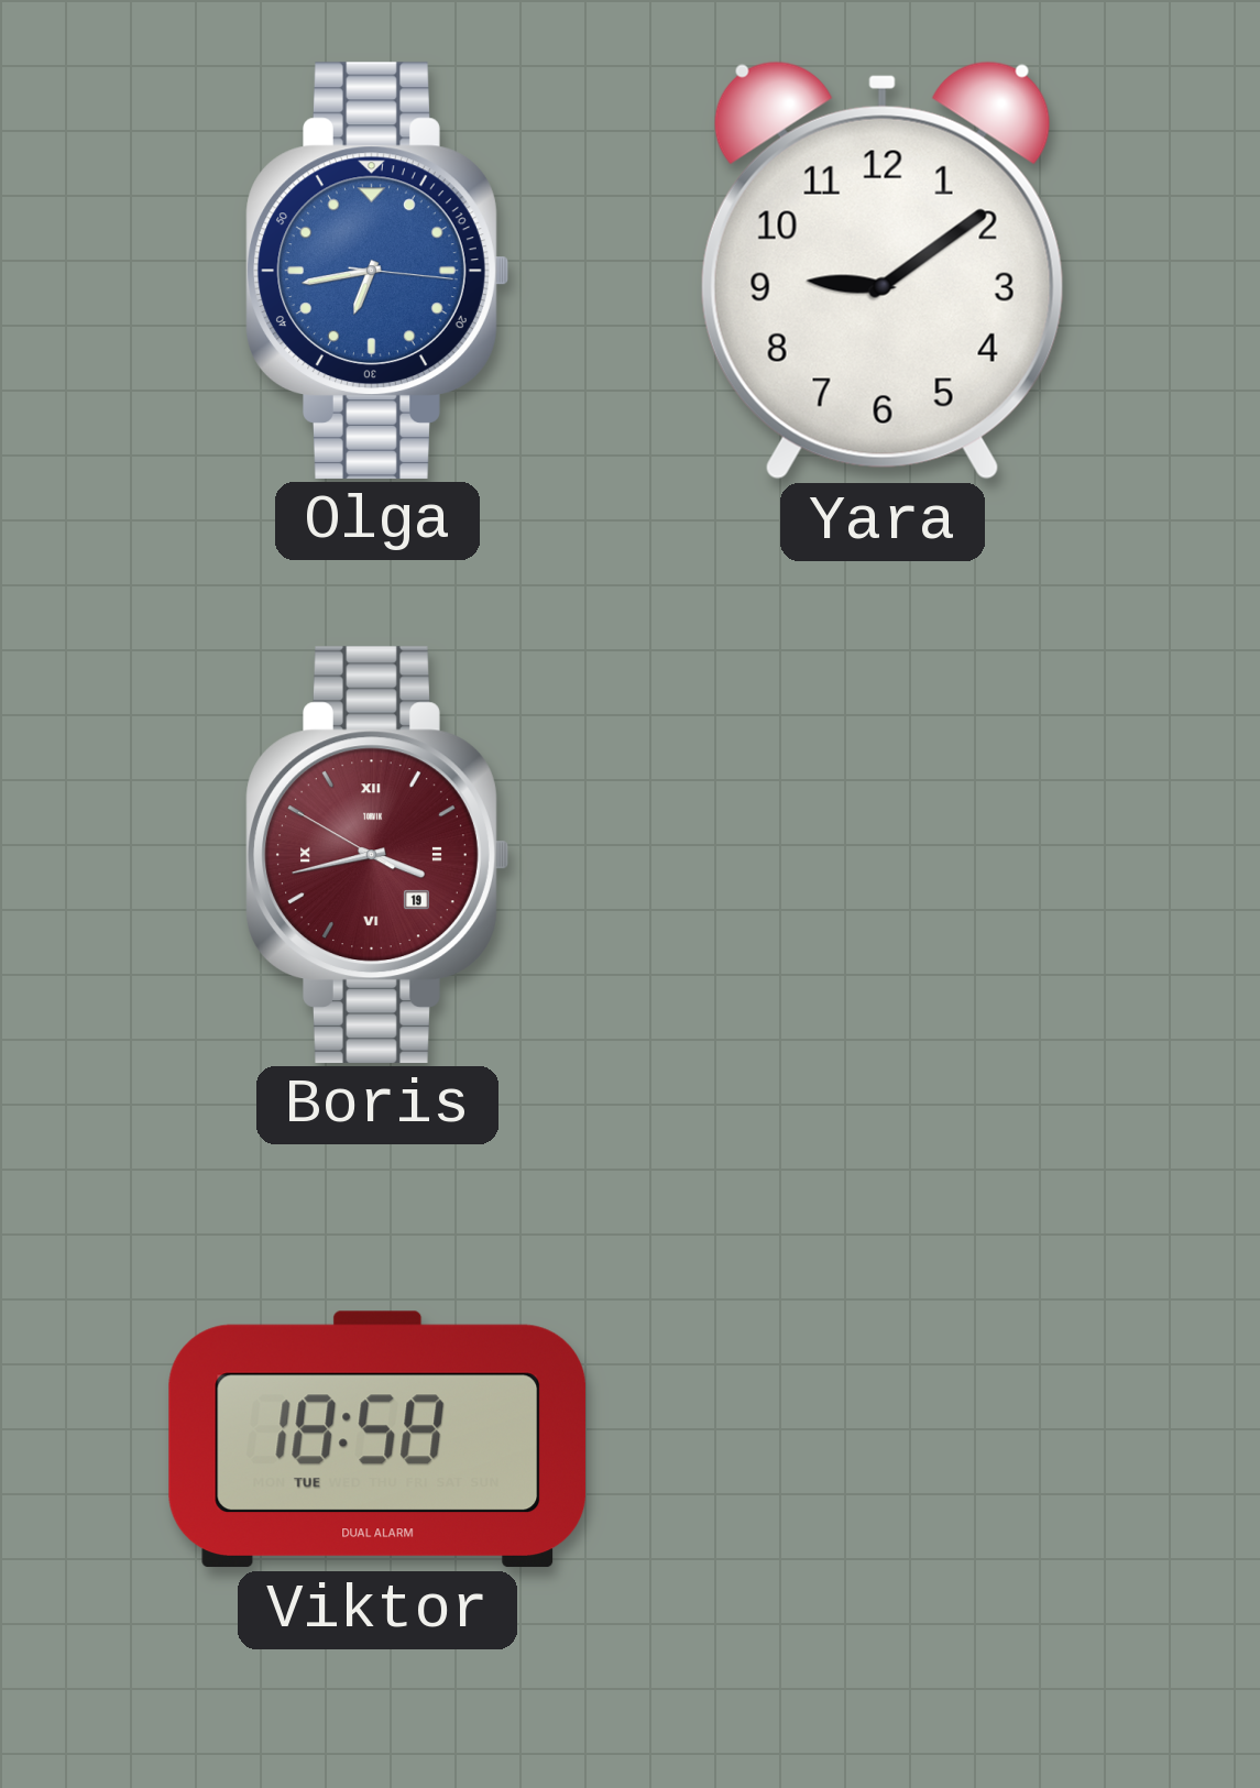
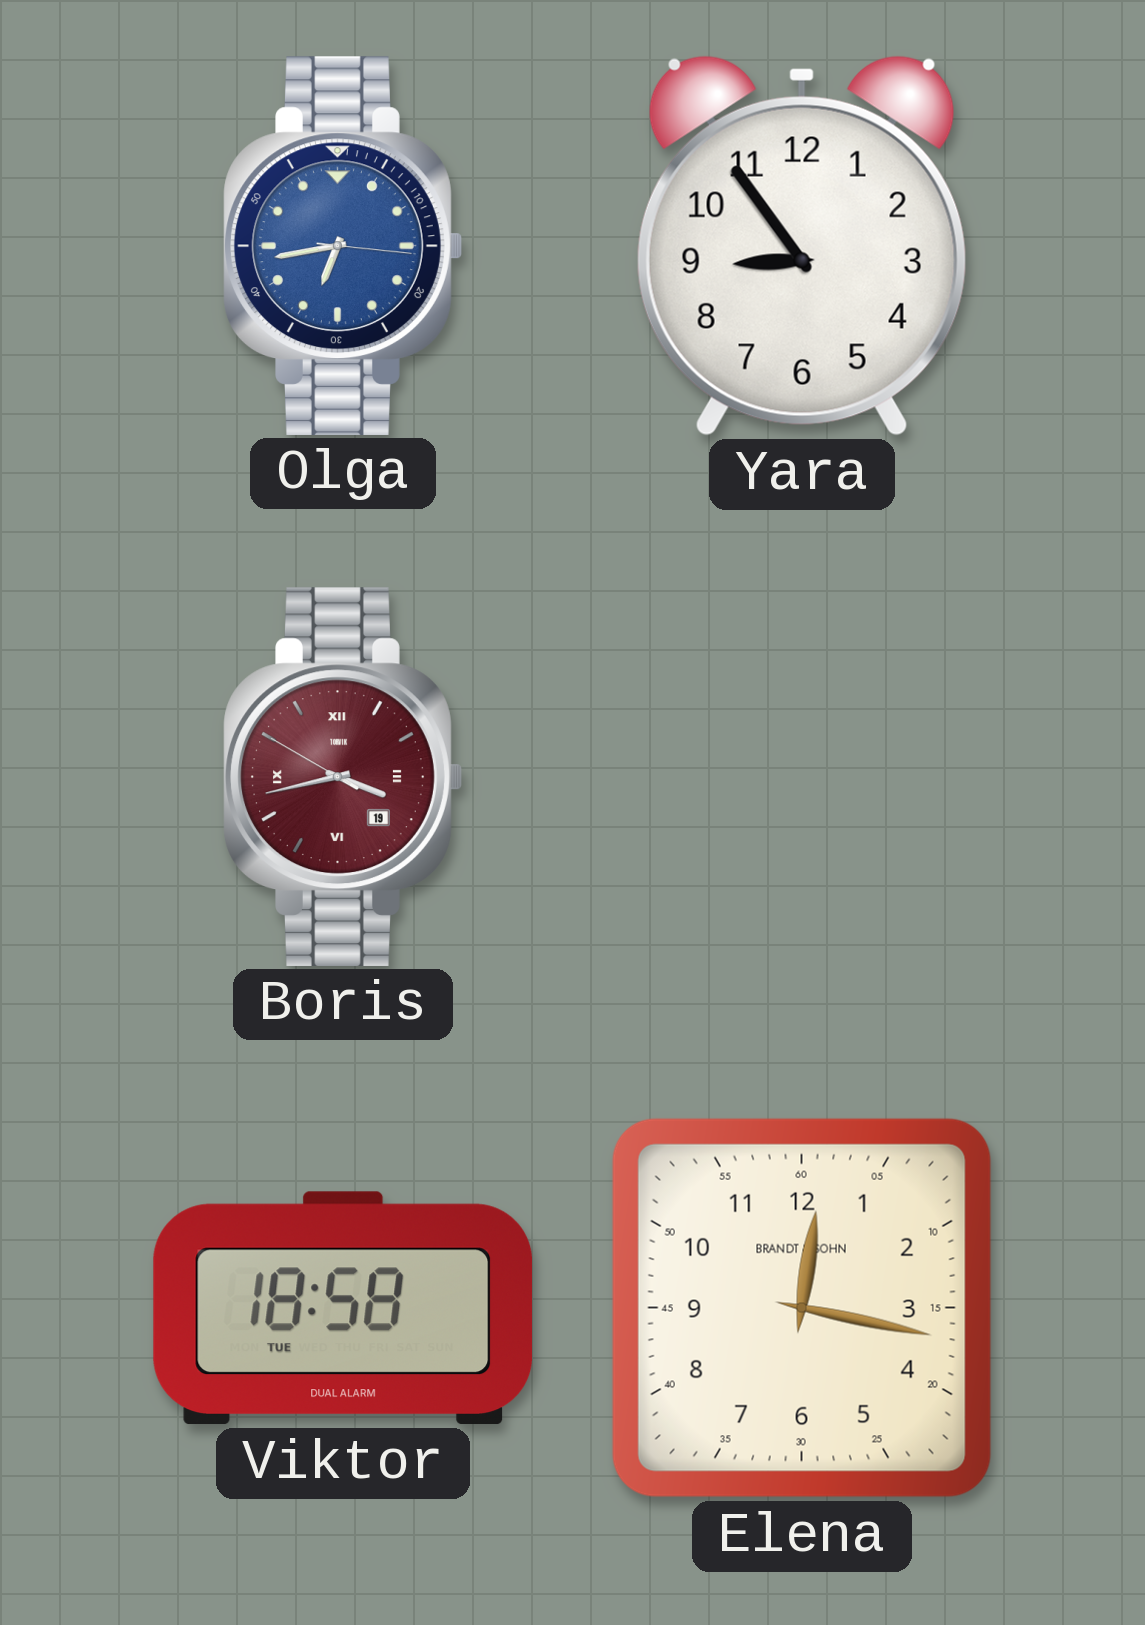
Yara: 9:09 -> 8:54
Elena: none -> 12:17
